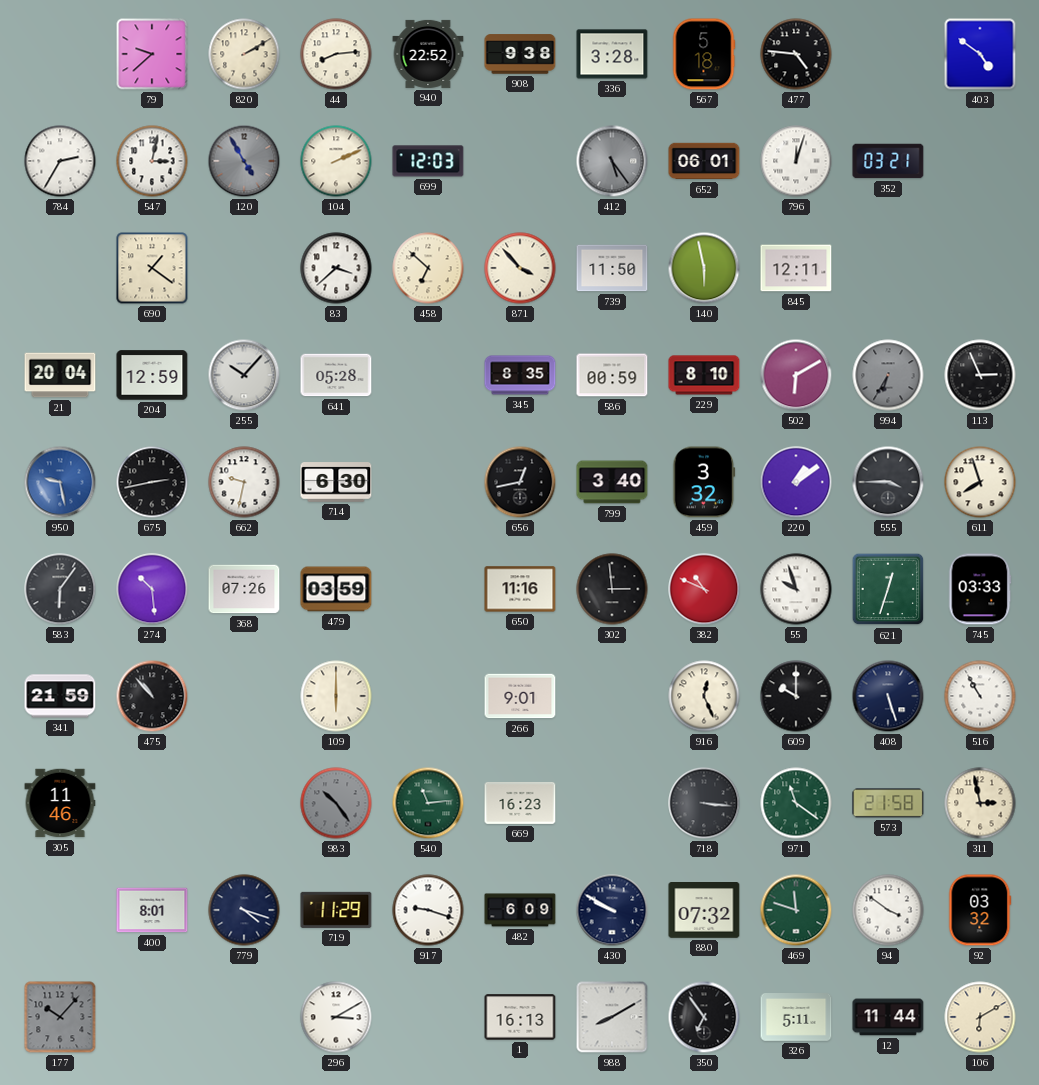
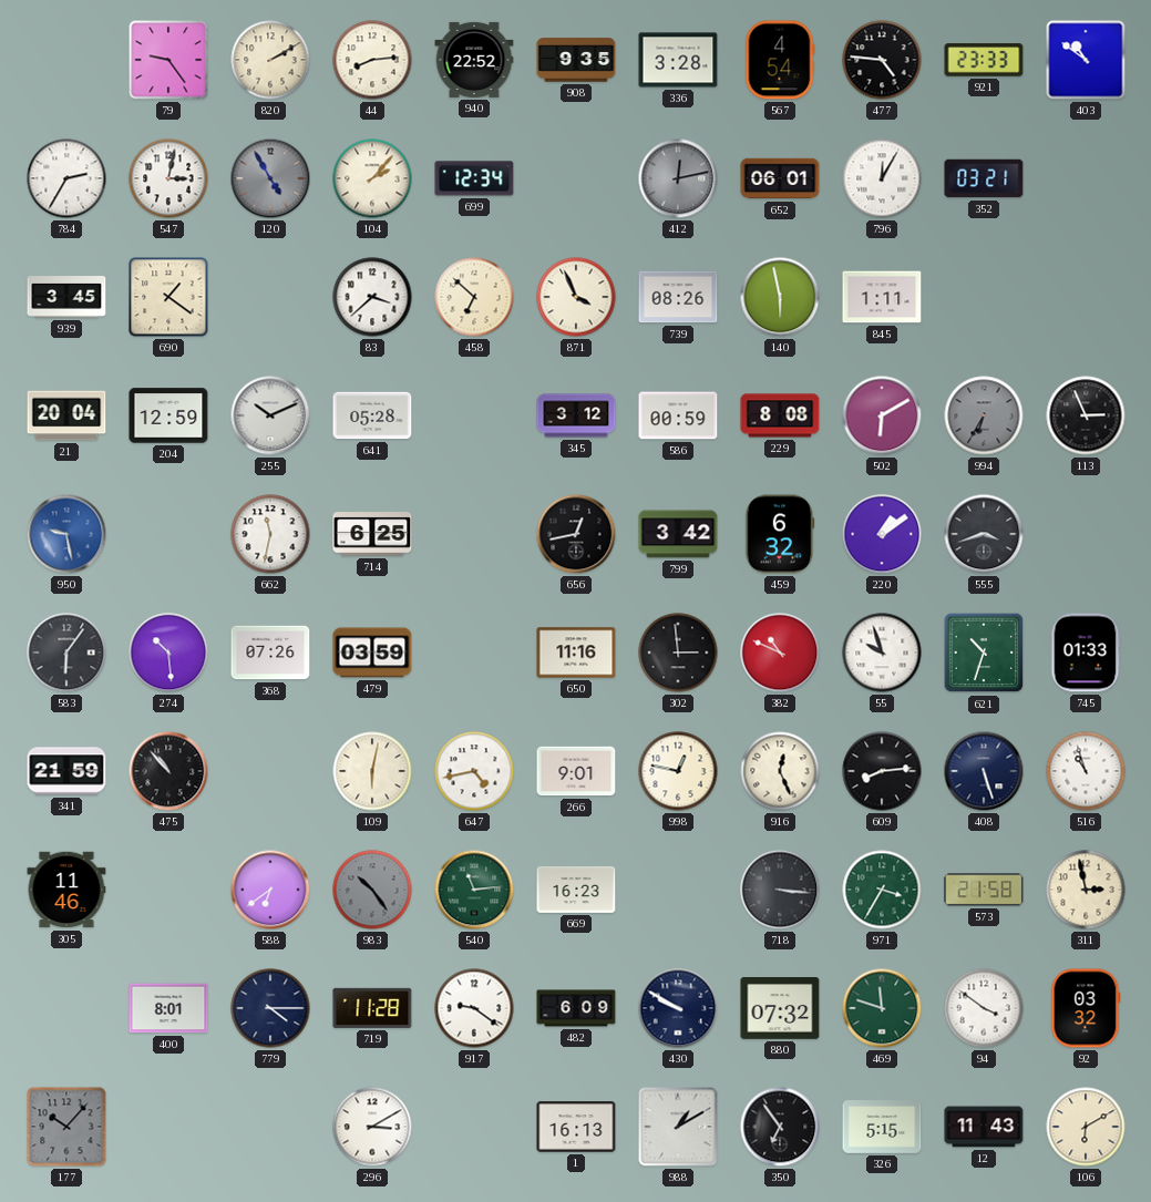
79: 9:38 -> 9:24
908: 9:38 -> 9:35
567: 5:18 -> 4:54
921: none -> 23:33
403: 4:51 -> 10:51
104: 2:11 -> 2:07
699: 12:03 -> 12:34
412: 5:24 -> 12:13
796: 12:03 -> 12:05
939: none -> 3:45
871: 3:53 -> 3:56
739: 11:50 -> 08:26
845: 12:11 -> 1:11
255: 10:07 -> 10:11
345: 8:35 -> 3:12
229: 8:10 -> 8:08
675: 2:43 -> none
662: 9:32 -> 11:32
714: 6:30 -> 6:25
799: 3:40 -> 3:42
459: 3:32 -> 6:32
555: 3:45 -> 3:42
611: 7:57 -> none
621: 12:33 -> 10:33
745: 03:33 -> 01:33
109: 6:00 -> 6:02
647: none -> 4:43
998: none -> 12:47
609: 10:00 -> 8:14
516: 10:55 -> 10:57
588: none -> 6:39
971: 11:21 -> 3:35
779: 4:18 -> 4:15
719: 11:29 -> 11:28
917: 9:18 -> 9:21
988: 8:10 -> 1:10
326: 5:11 -> 5:15
12: 11:44 -> 11:43
